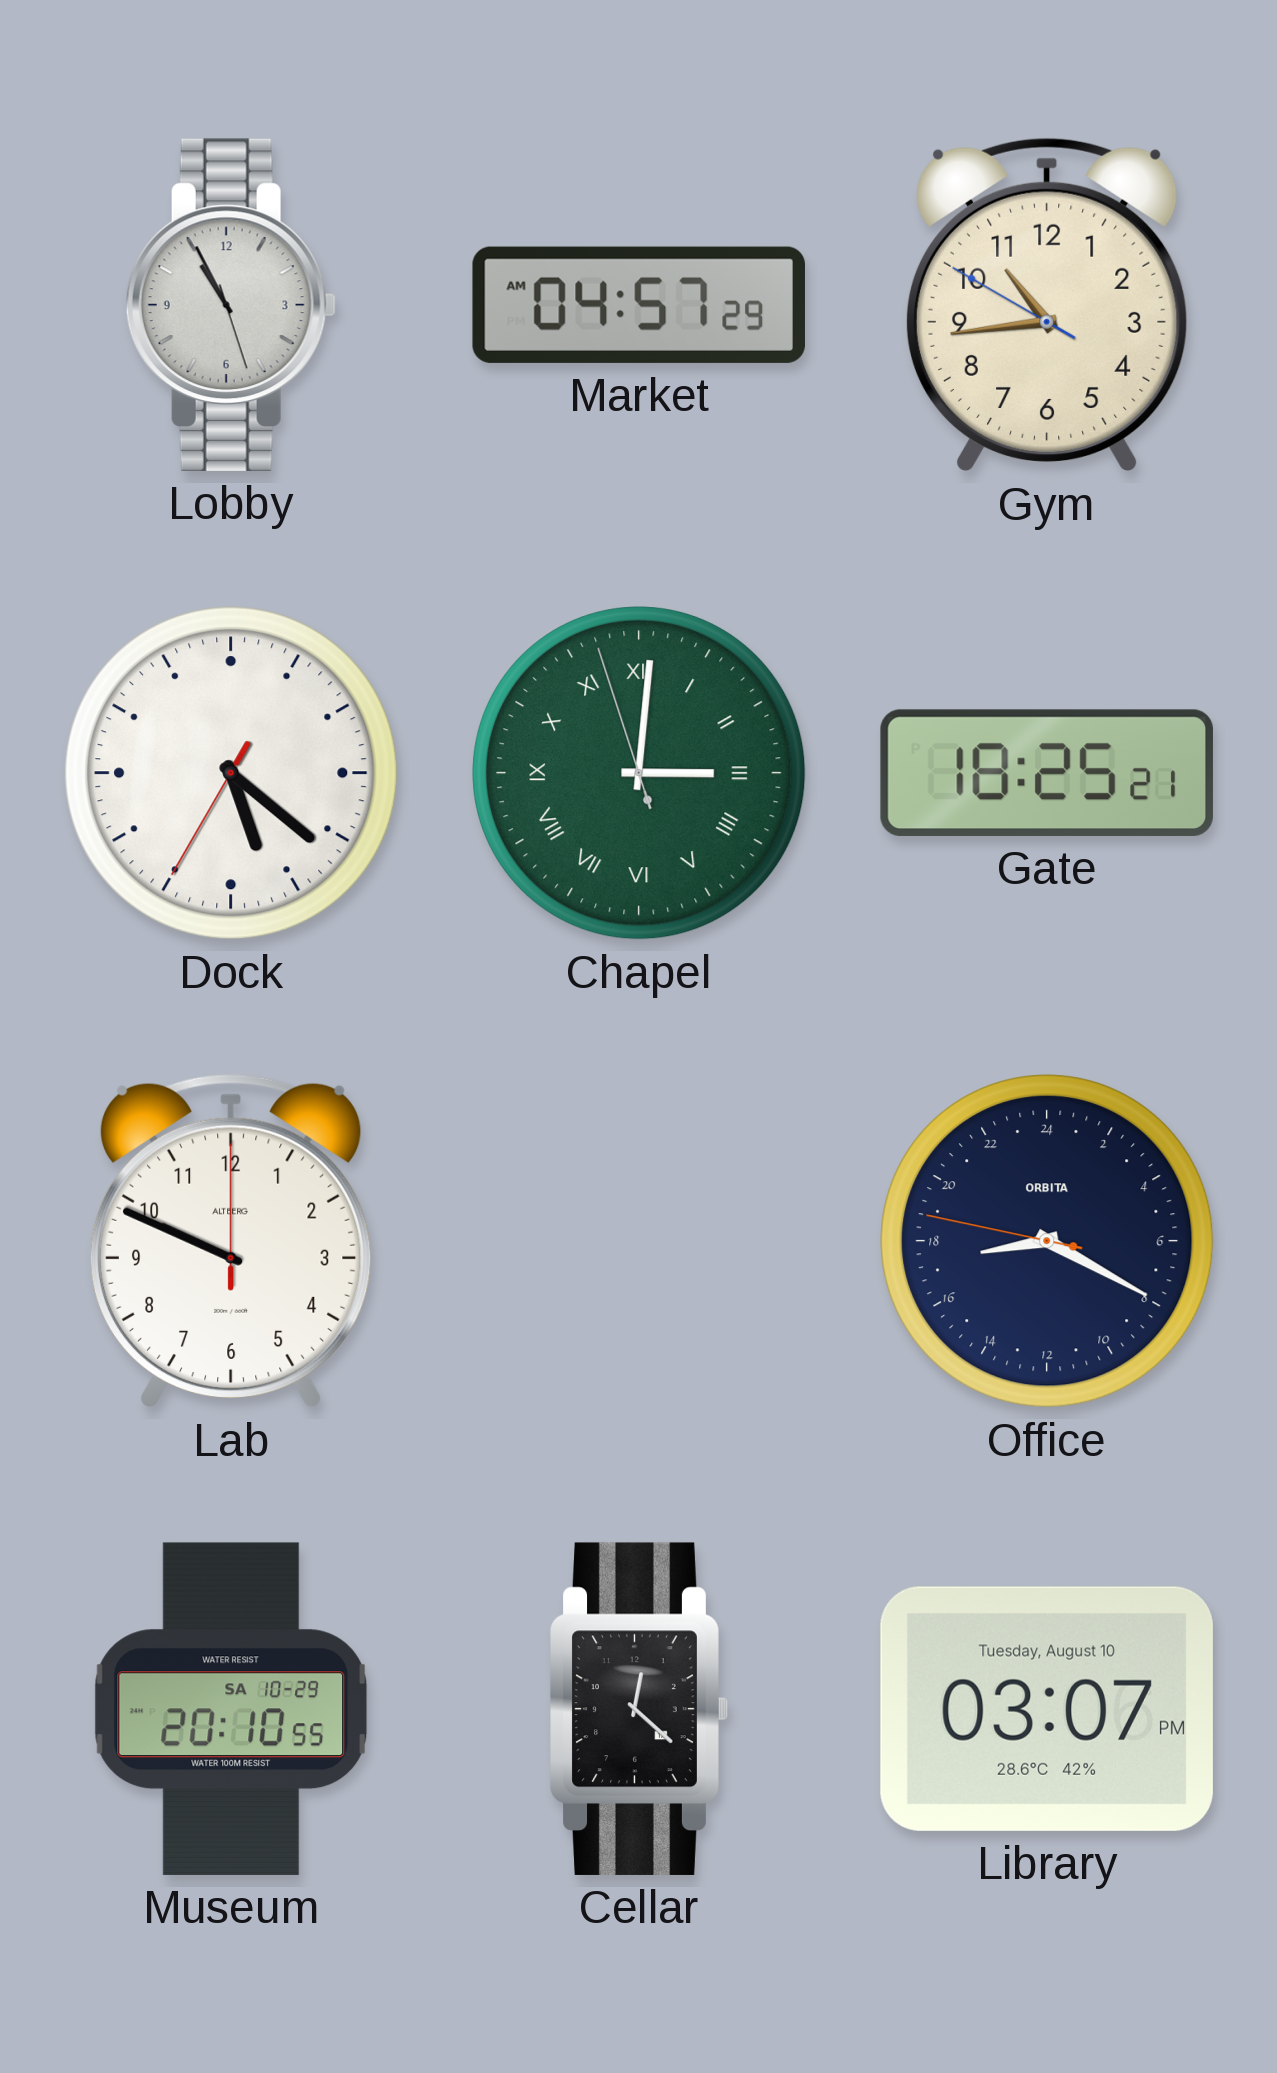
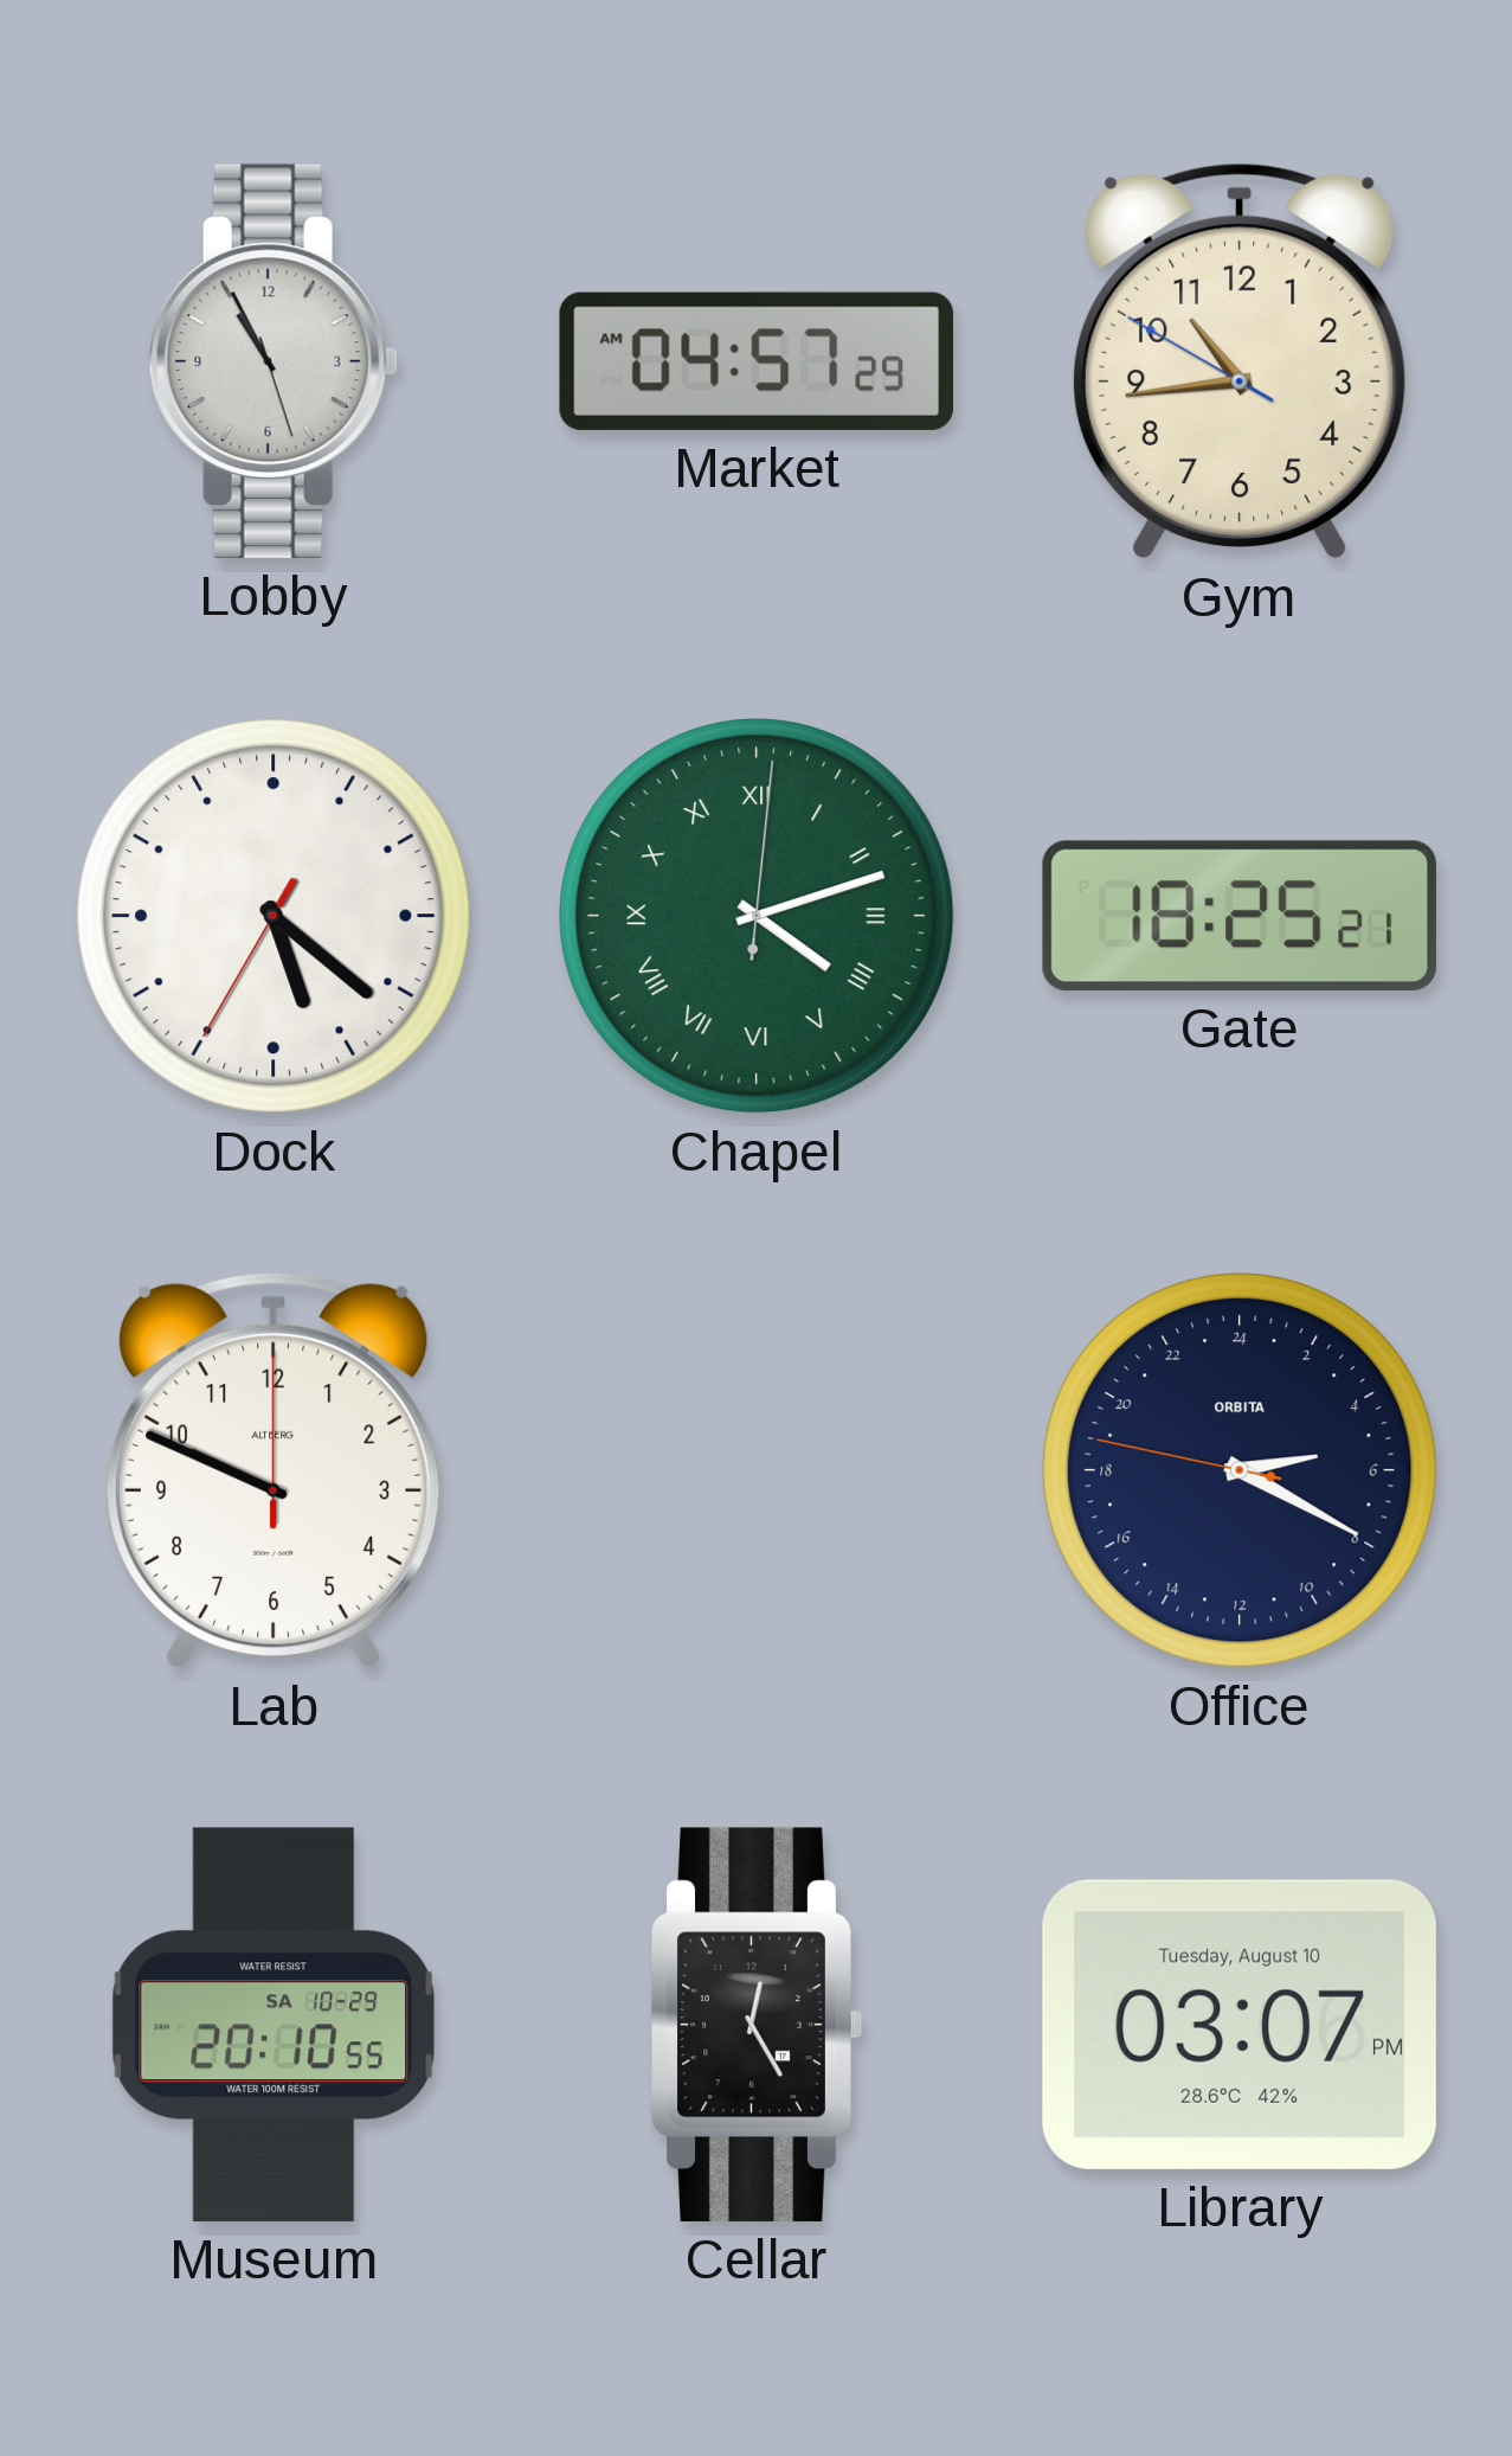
Chapel: 3:00 -> 4:12
Office: 17:19 -> 5:19
Cellar: 12:22 -> 12:25
